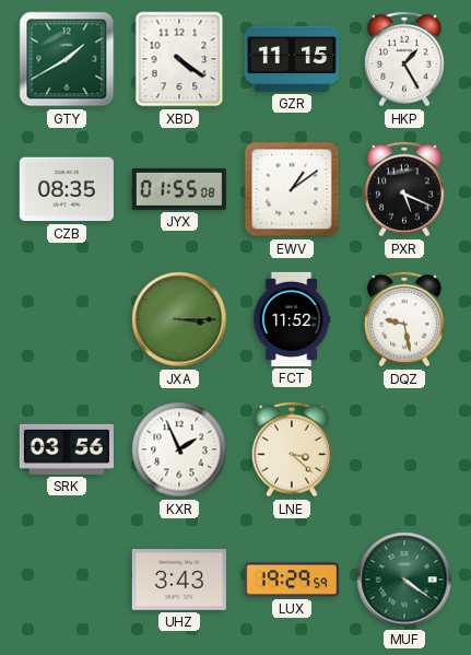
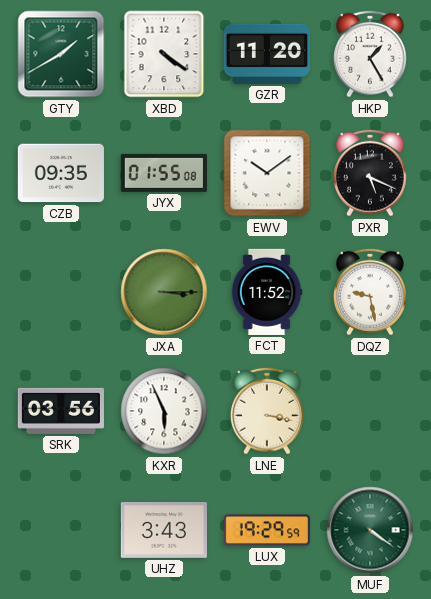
GZR: 11:15 -> 11:20
CZB: 08:35 -> 09:35
EWV: 1:09 -> 10:09
KXR: 1:56 -> 5:56
LNE: 3:22 -> 3:17
